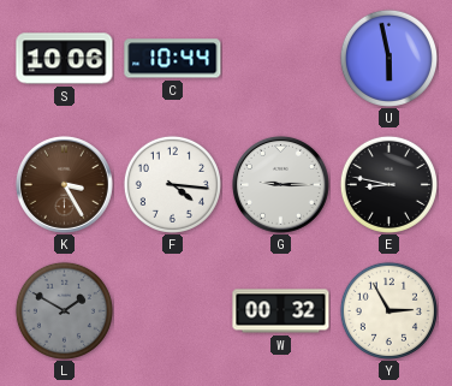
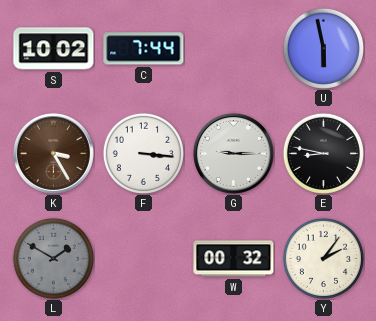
S: 10:06 -> 10:02
C: 10:44 -> 7:44
F: 4:16 -> 3:16
Y: 2:55 -> 2:06
